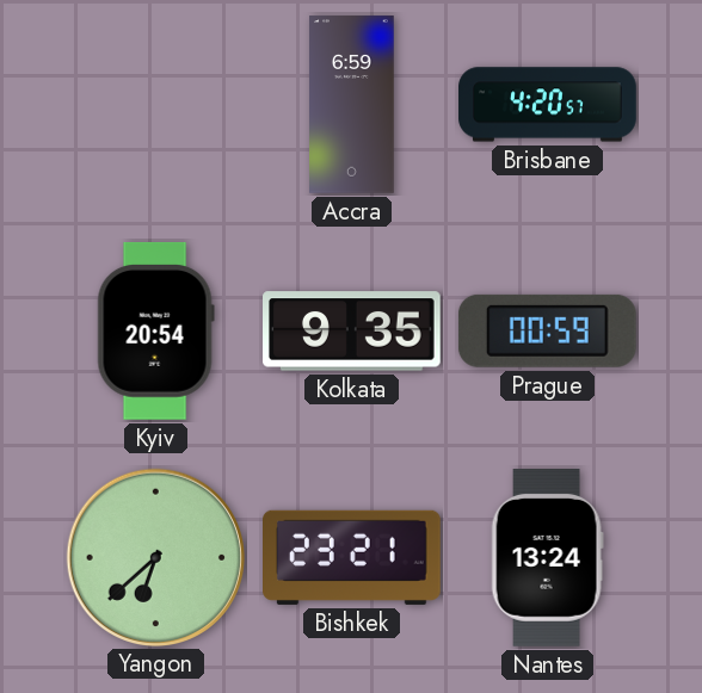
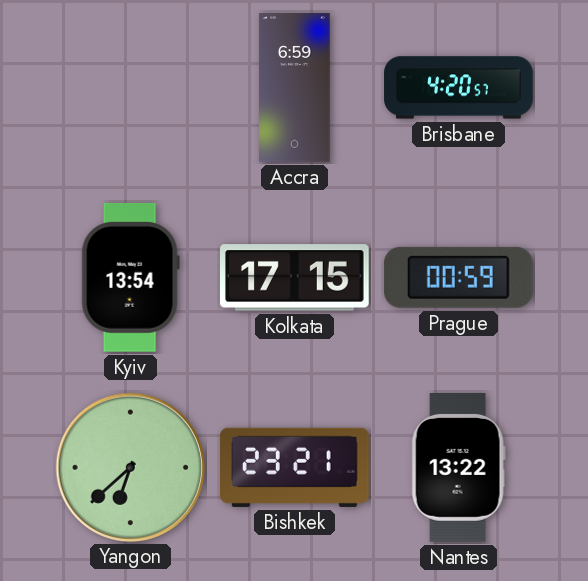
Kyiv: 20:54 -> 13:54
Kolkata: 9:35 -> 17:15
Nantes: 13:24 -> 13:22
